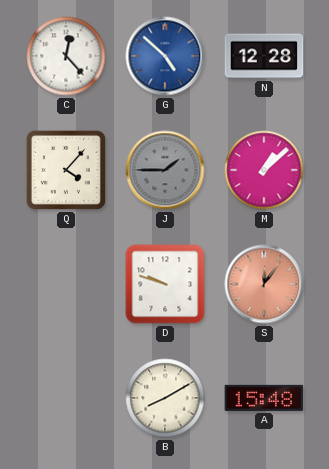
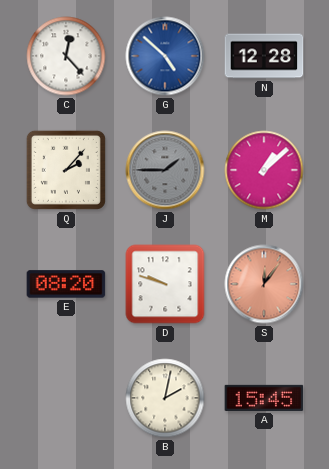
Q: 4:07 -> 2:07
E: none -> 08:20
B: 8:10 -> 2:02
A: 15:48 -> 15:45
